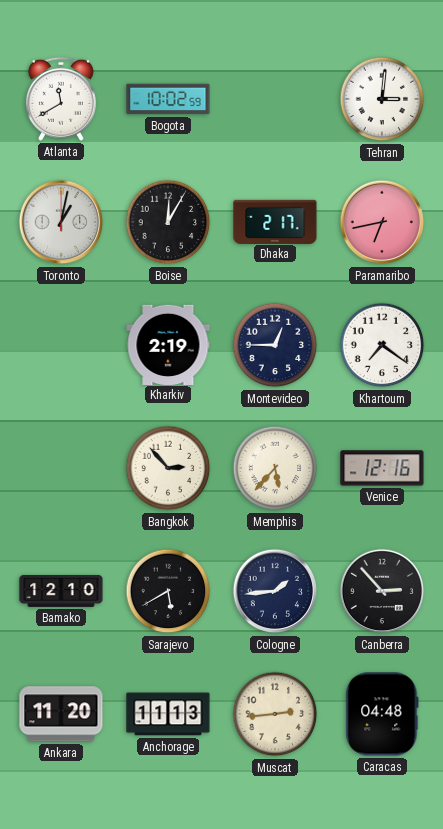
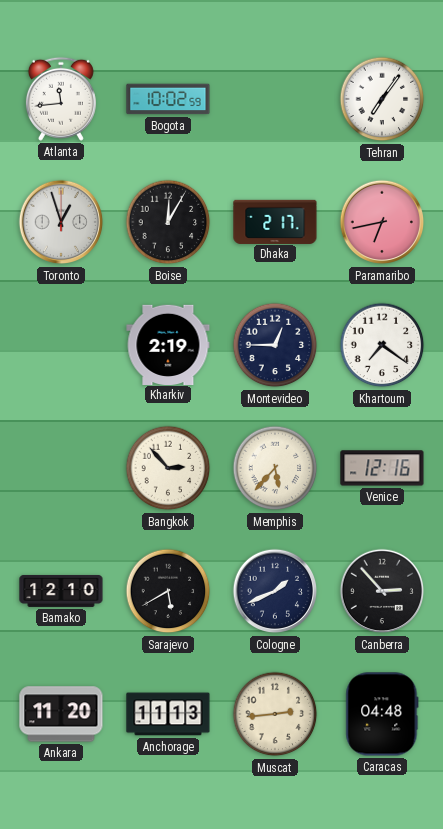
Atlanta: 11:40 -> 11:44
Tehran: 3:01 -> 7:06
Toronto: 1:02 -> 12:57
Cologne: 1:44 -> 1:41
